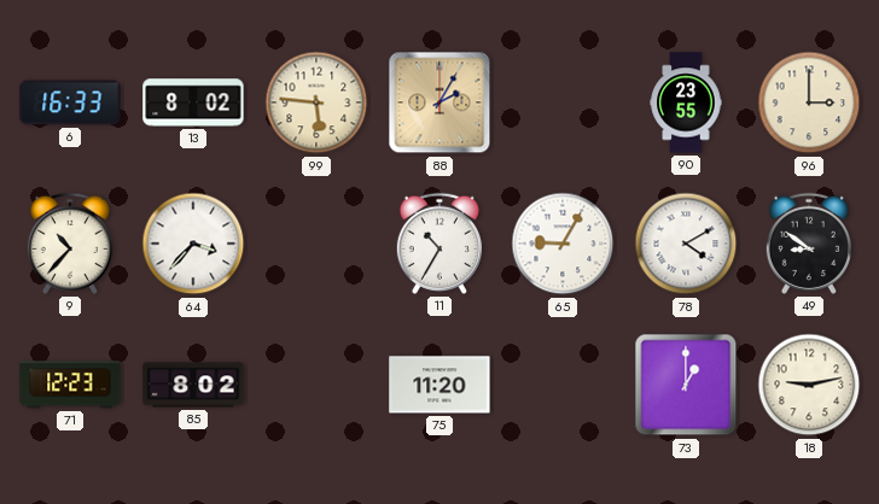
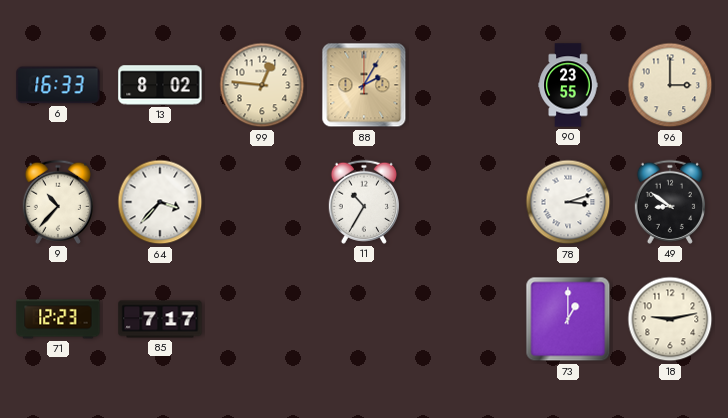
99: 5:46 -> 12:46
65: 9:05 -> none
78: 4:10 -> 3:12
85: 8:02 -> 7:17
75: 11:20 -> none
